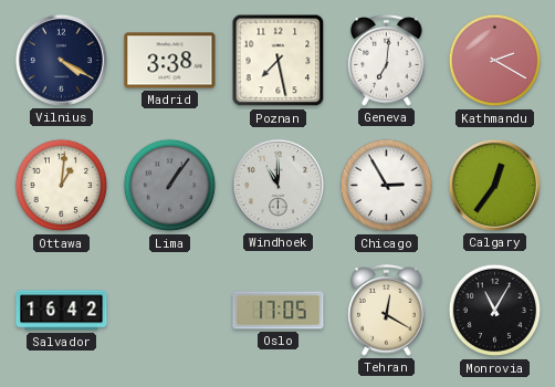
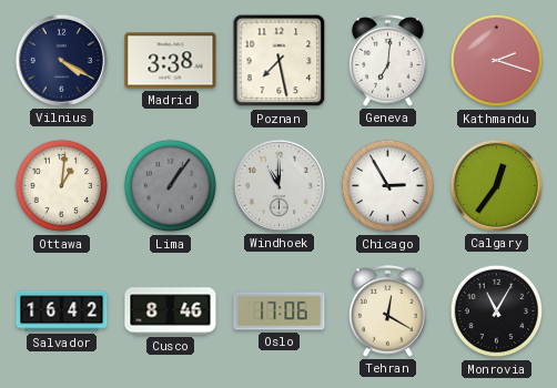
Kathmandu: 2:20 -> 2:18
Cusco: none -> 8:46
Oslo: 17:05 -> 17:06
